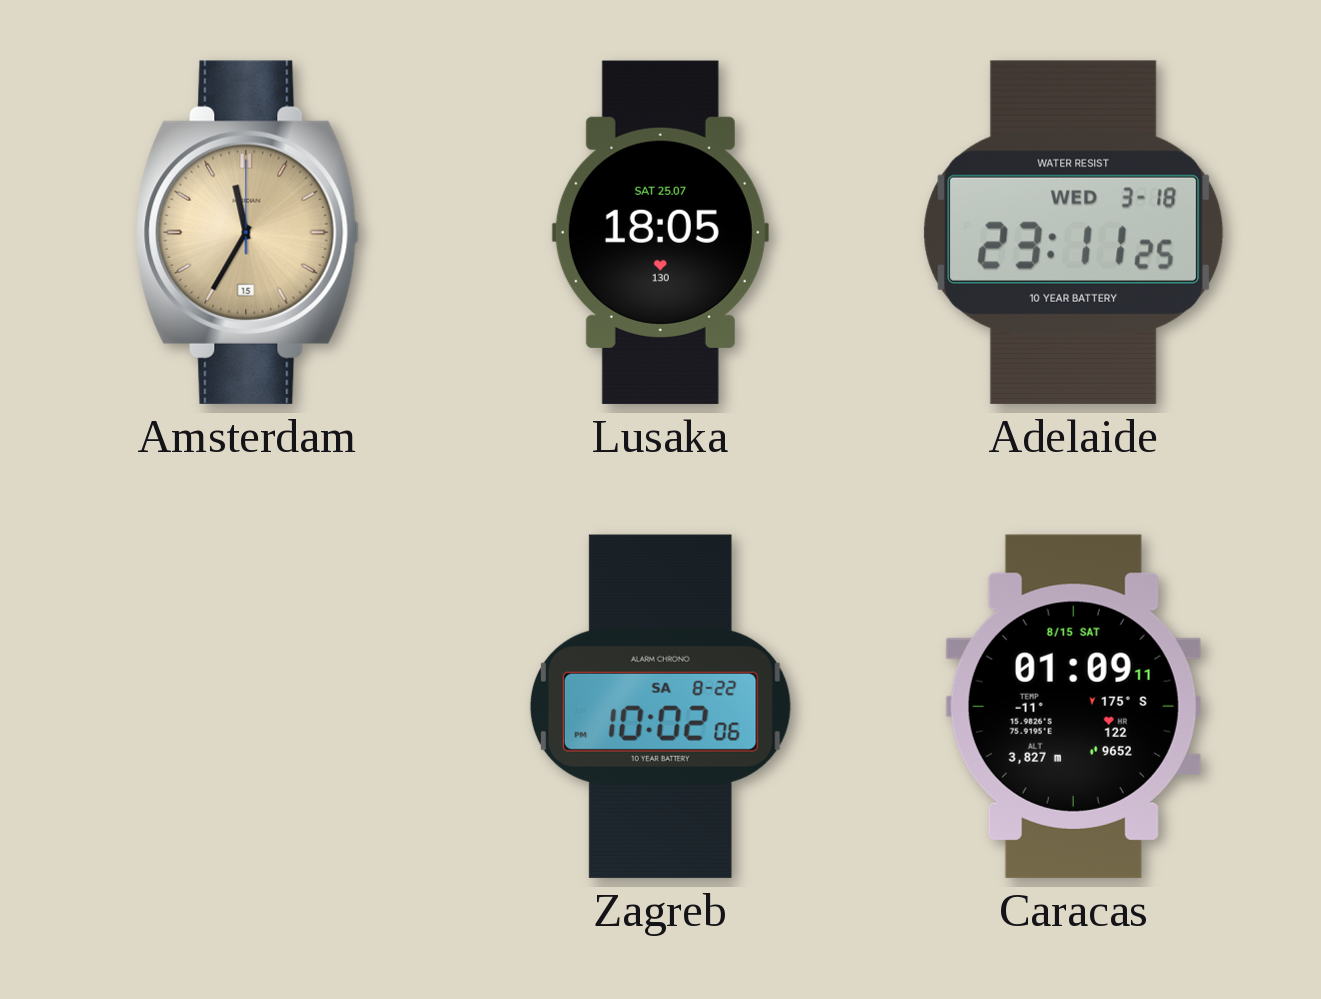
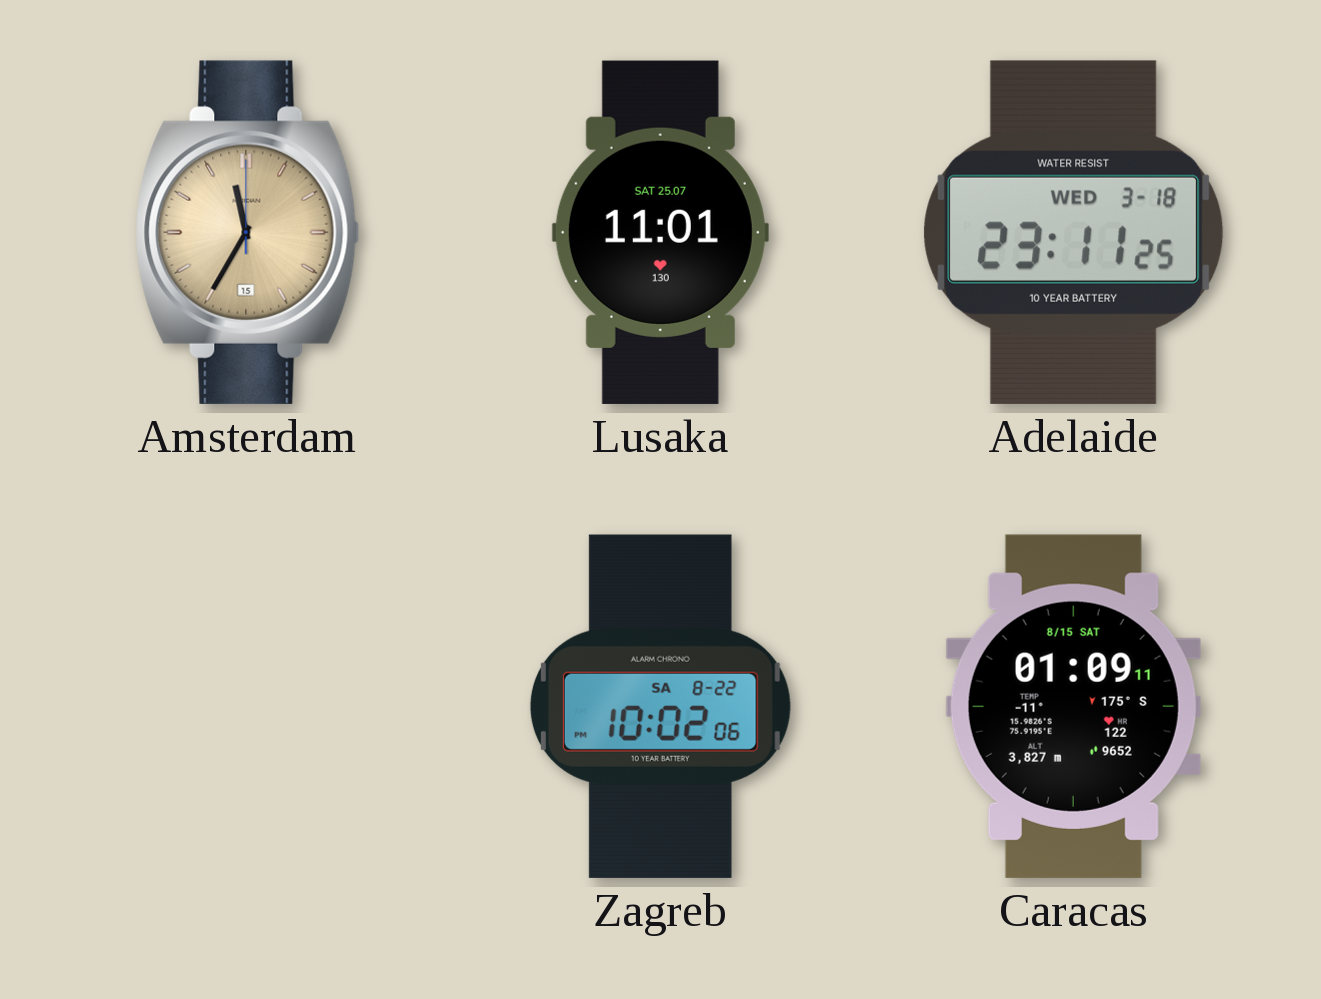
Lusaka: 18:05 -> 11:01
